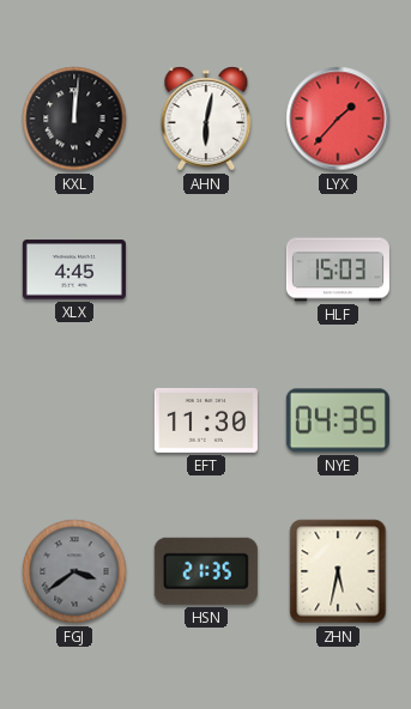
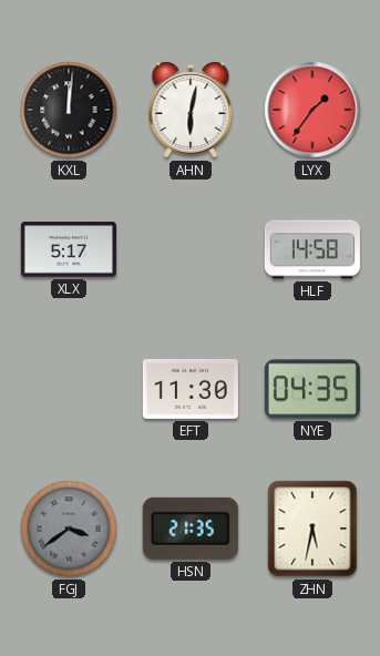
LYX: 1:37 -> 1:36
XLX: 4:45 -> 5:17
HLF: 15:03 -> 14:58
